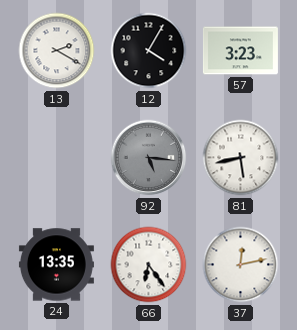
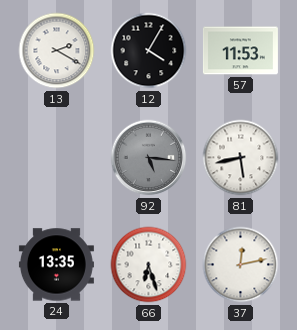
57: 3:23 -> 11:53
66: 6:24 -> 6:27
